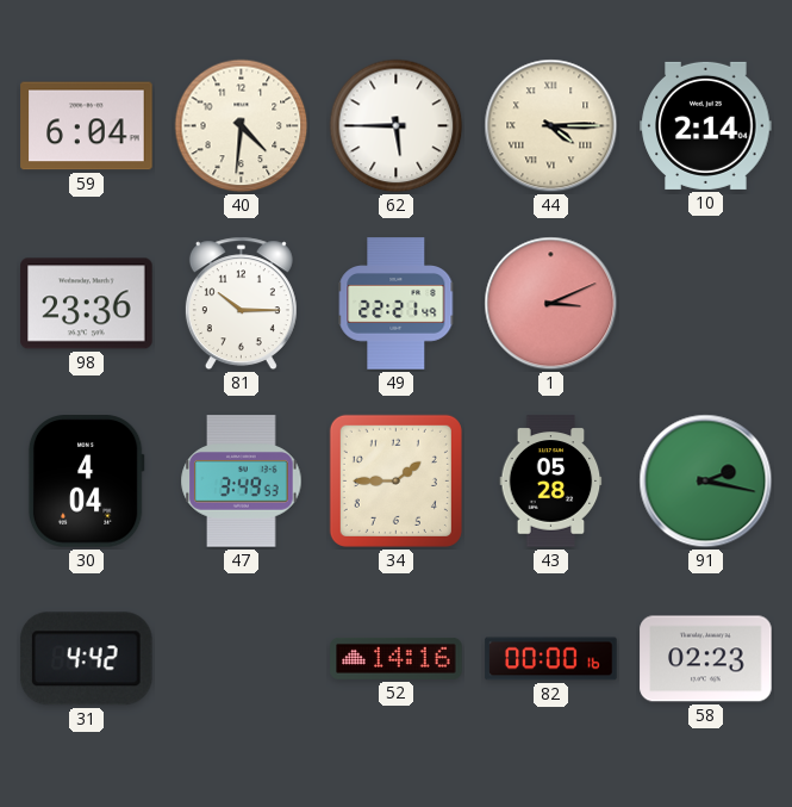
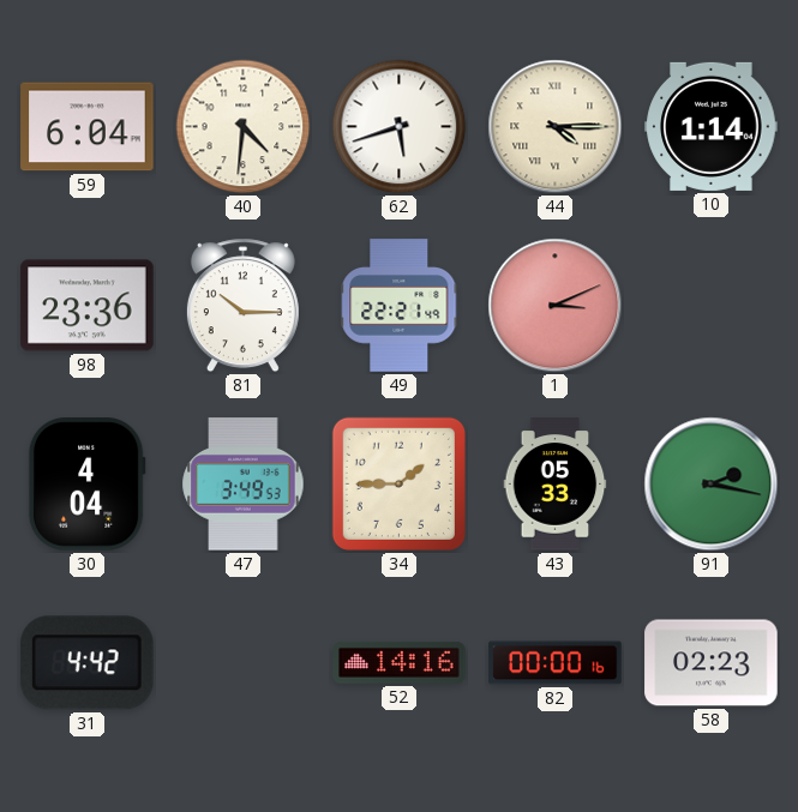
62: 5:45 -> 5:42
10: 2:14 -> 1:14
43: 05:28 -> 05:33
